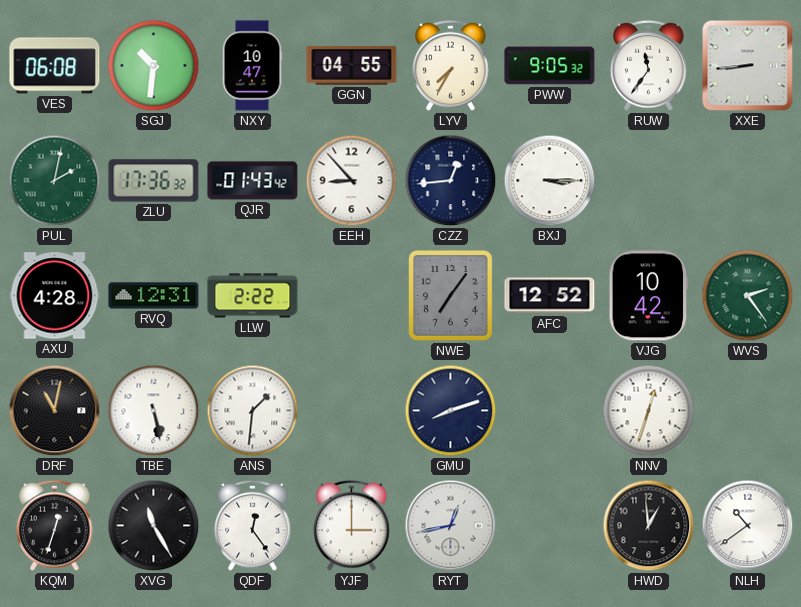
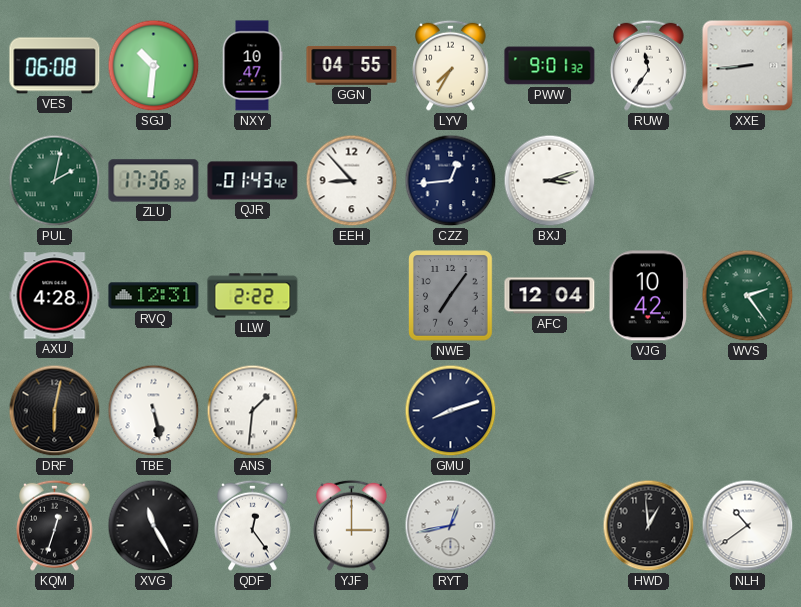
PWW: 9:05 -> 9:01
BXJ: 3:15 -> 3:12
AFC: 12:52 -> 12:04
DRF: 11:02 -> 6:02
NNV: 12:33 -> none
